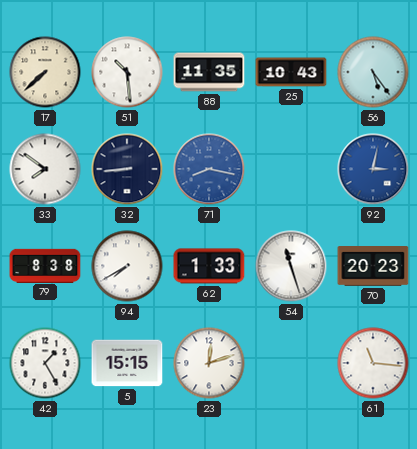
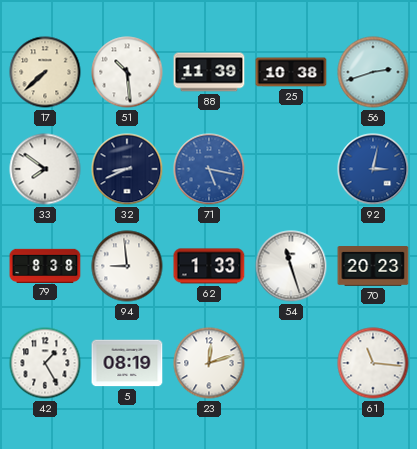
88: 11:35 -> 11:39
25: 10:43 -> 10:38
56: 5:24 -> 2:42
32: 8:44 -> 8:41
71: 8:17 -> 5:17
94: 7:40 -> 8:59
5: 15:15 -> 08:19
